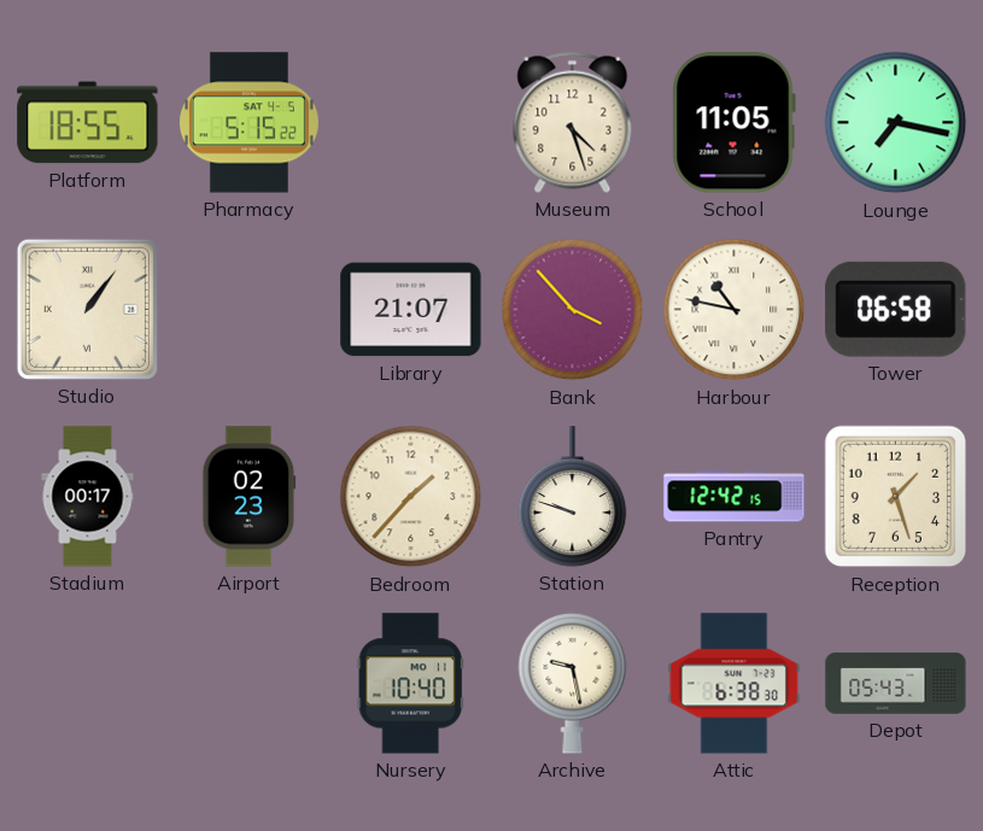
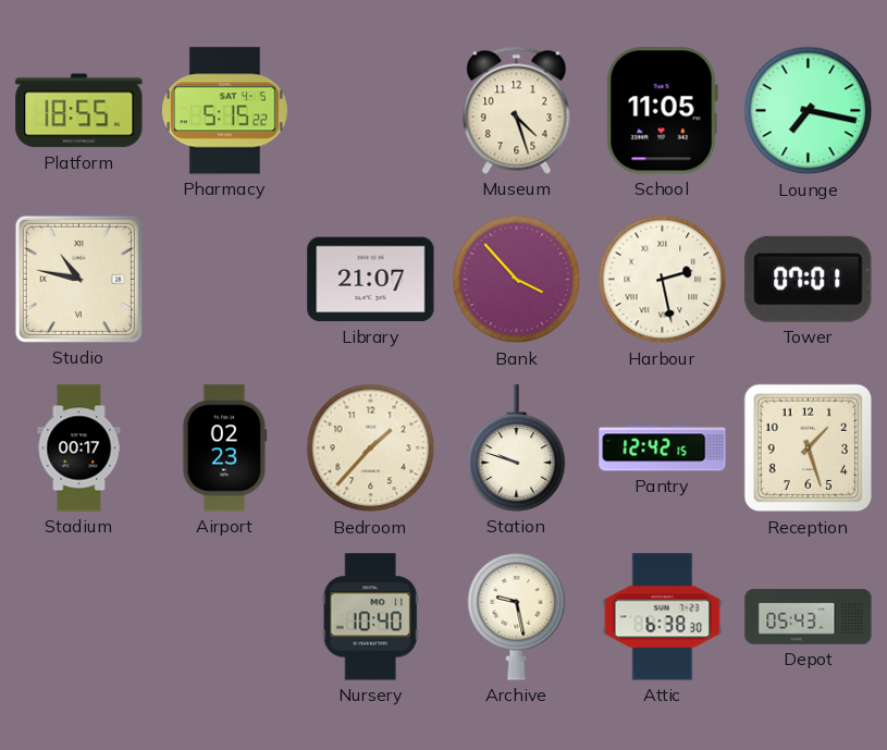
Studio: 1:06 -> 10:47
Harbour: 10:47 -> 2:28
Tower: 06:58 -> 07:01
